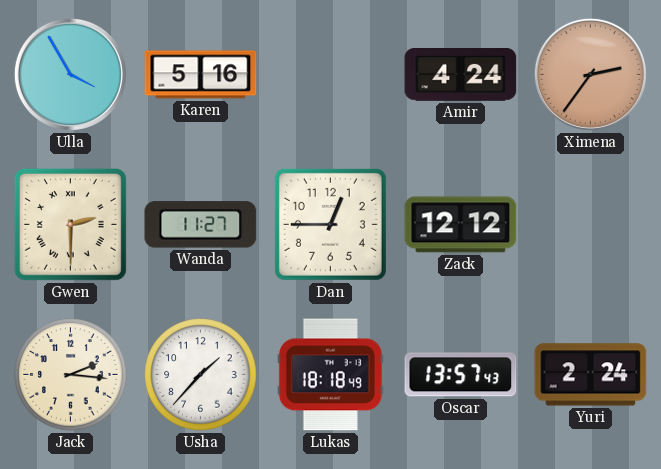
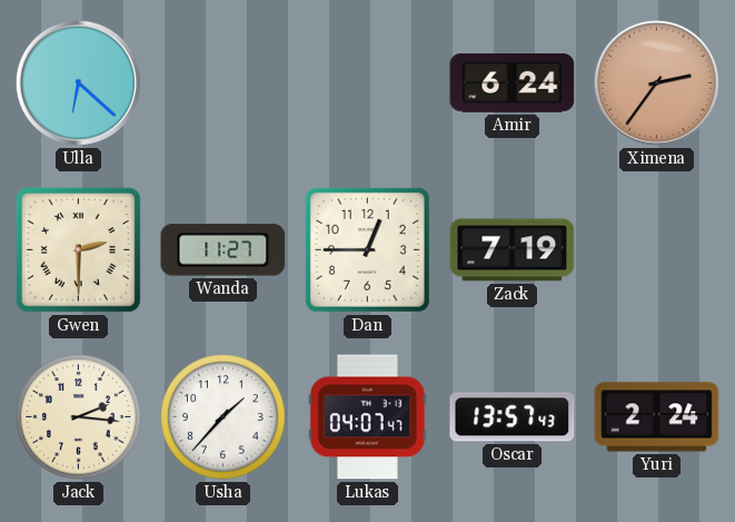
Ulla: 3:55 -> 6:22
Karen: 5:16 -> none
Amir: 4:24 -> 6:24
Zack: 12:12 -> 7:19
Lukas: 18:18 -> 04:07
